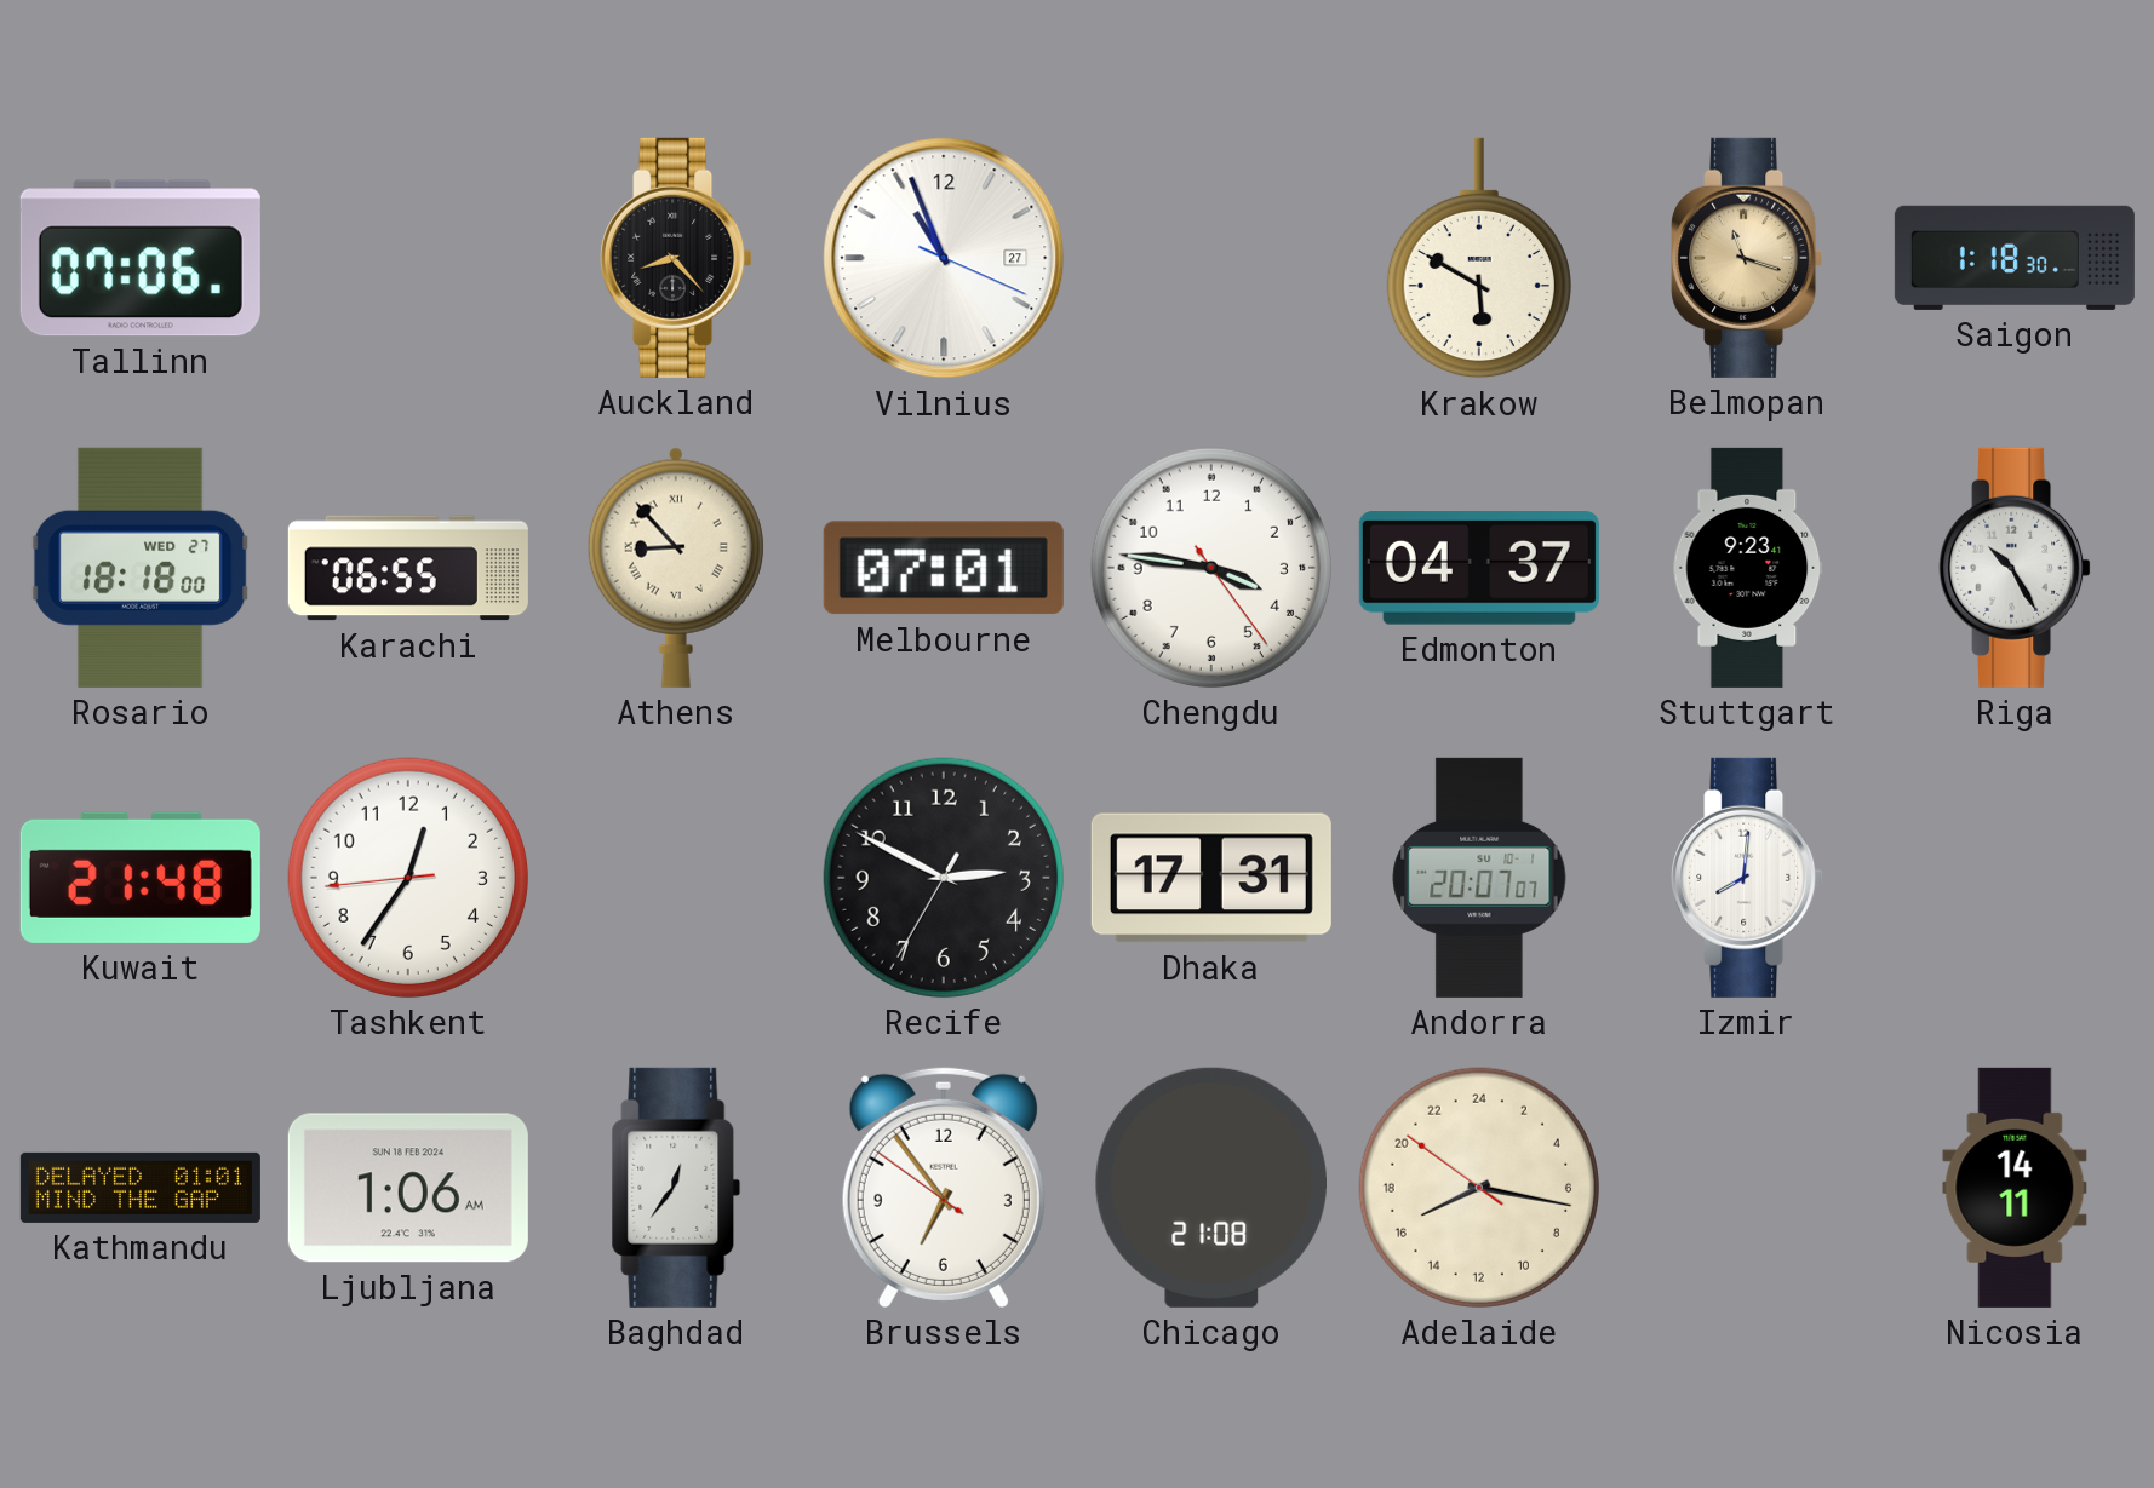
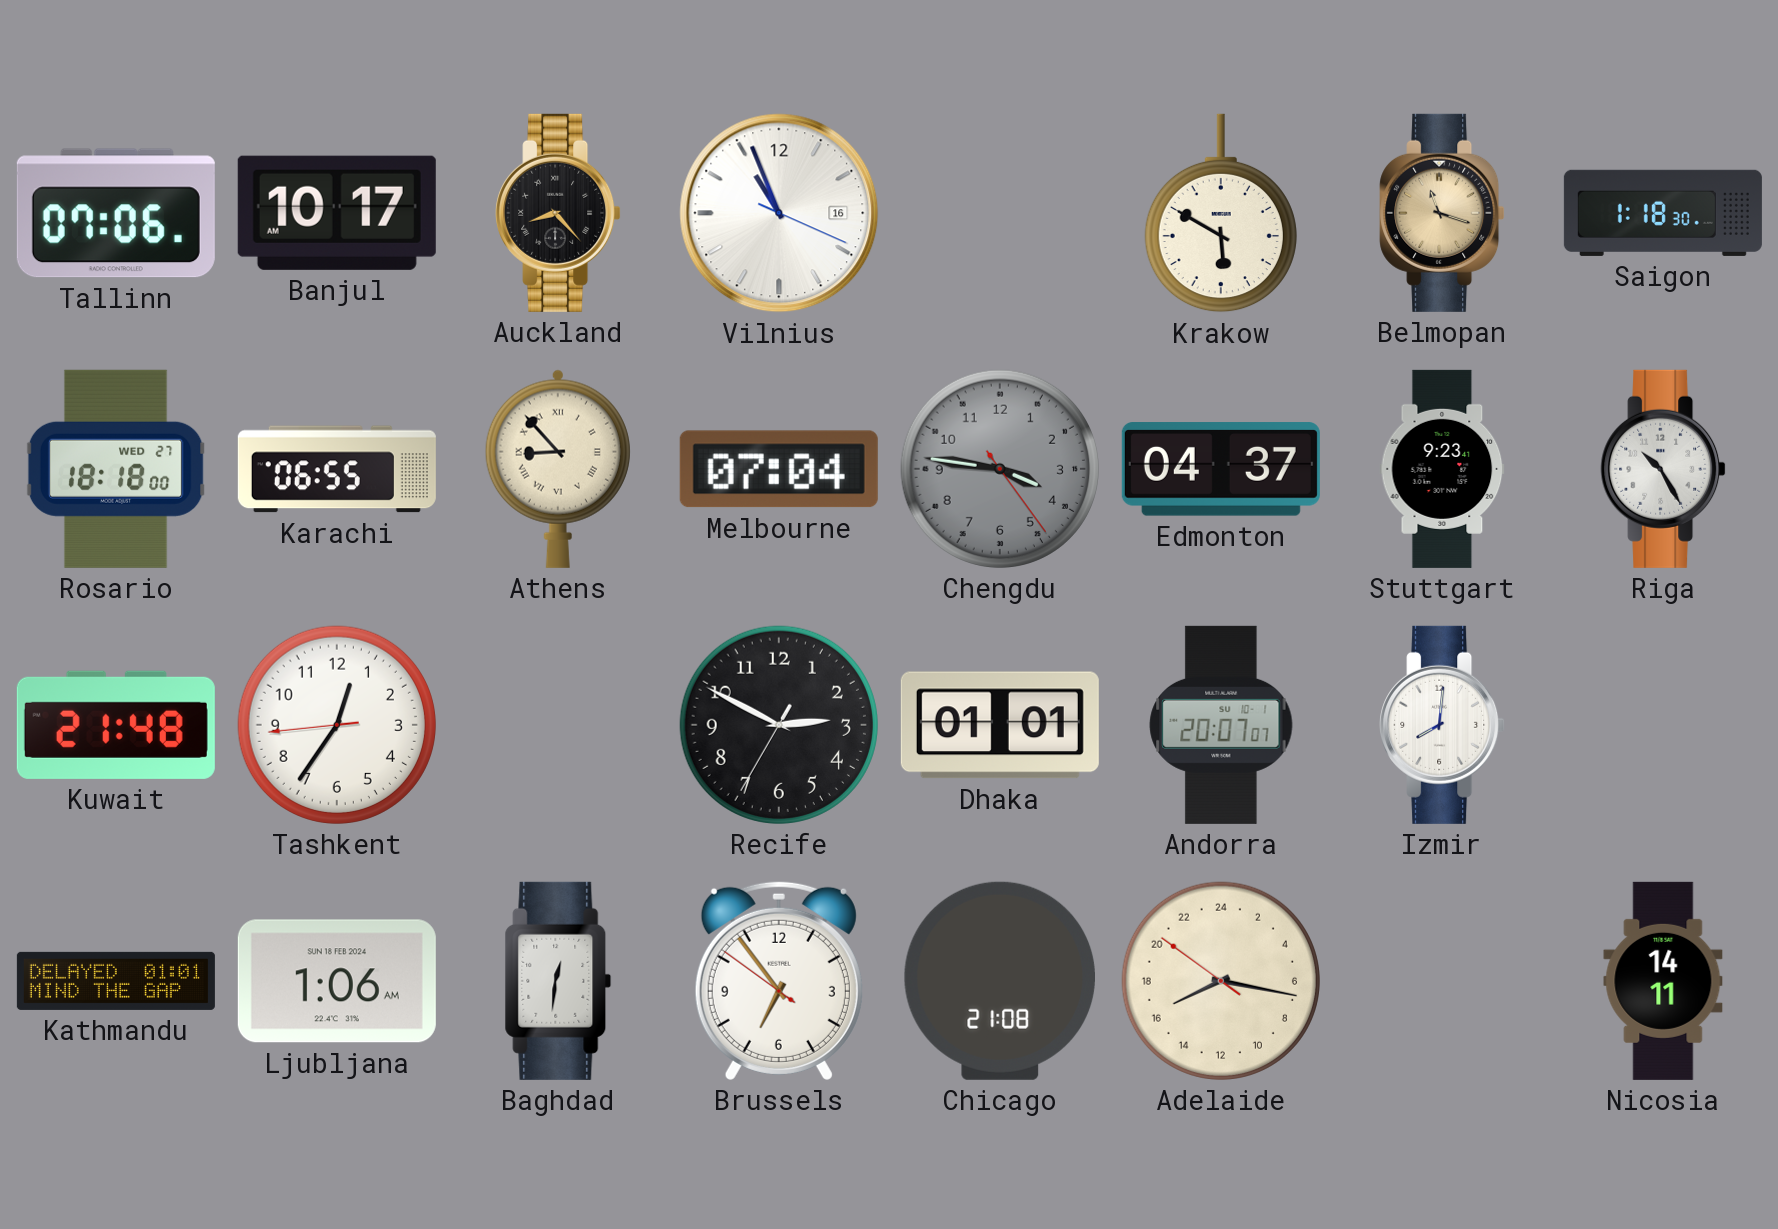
Banjul: none -> 10:17
Vilnius date: 27 -> 16
Melbourne: 07:01 -> 07:04
Chengdu dial: white -> grey
Dhaka: 17:31 -> 01:01
Baghdad: 12:36 -> 12:31
